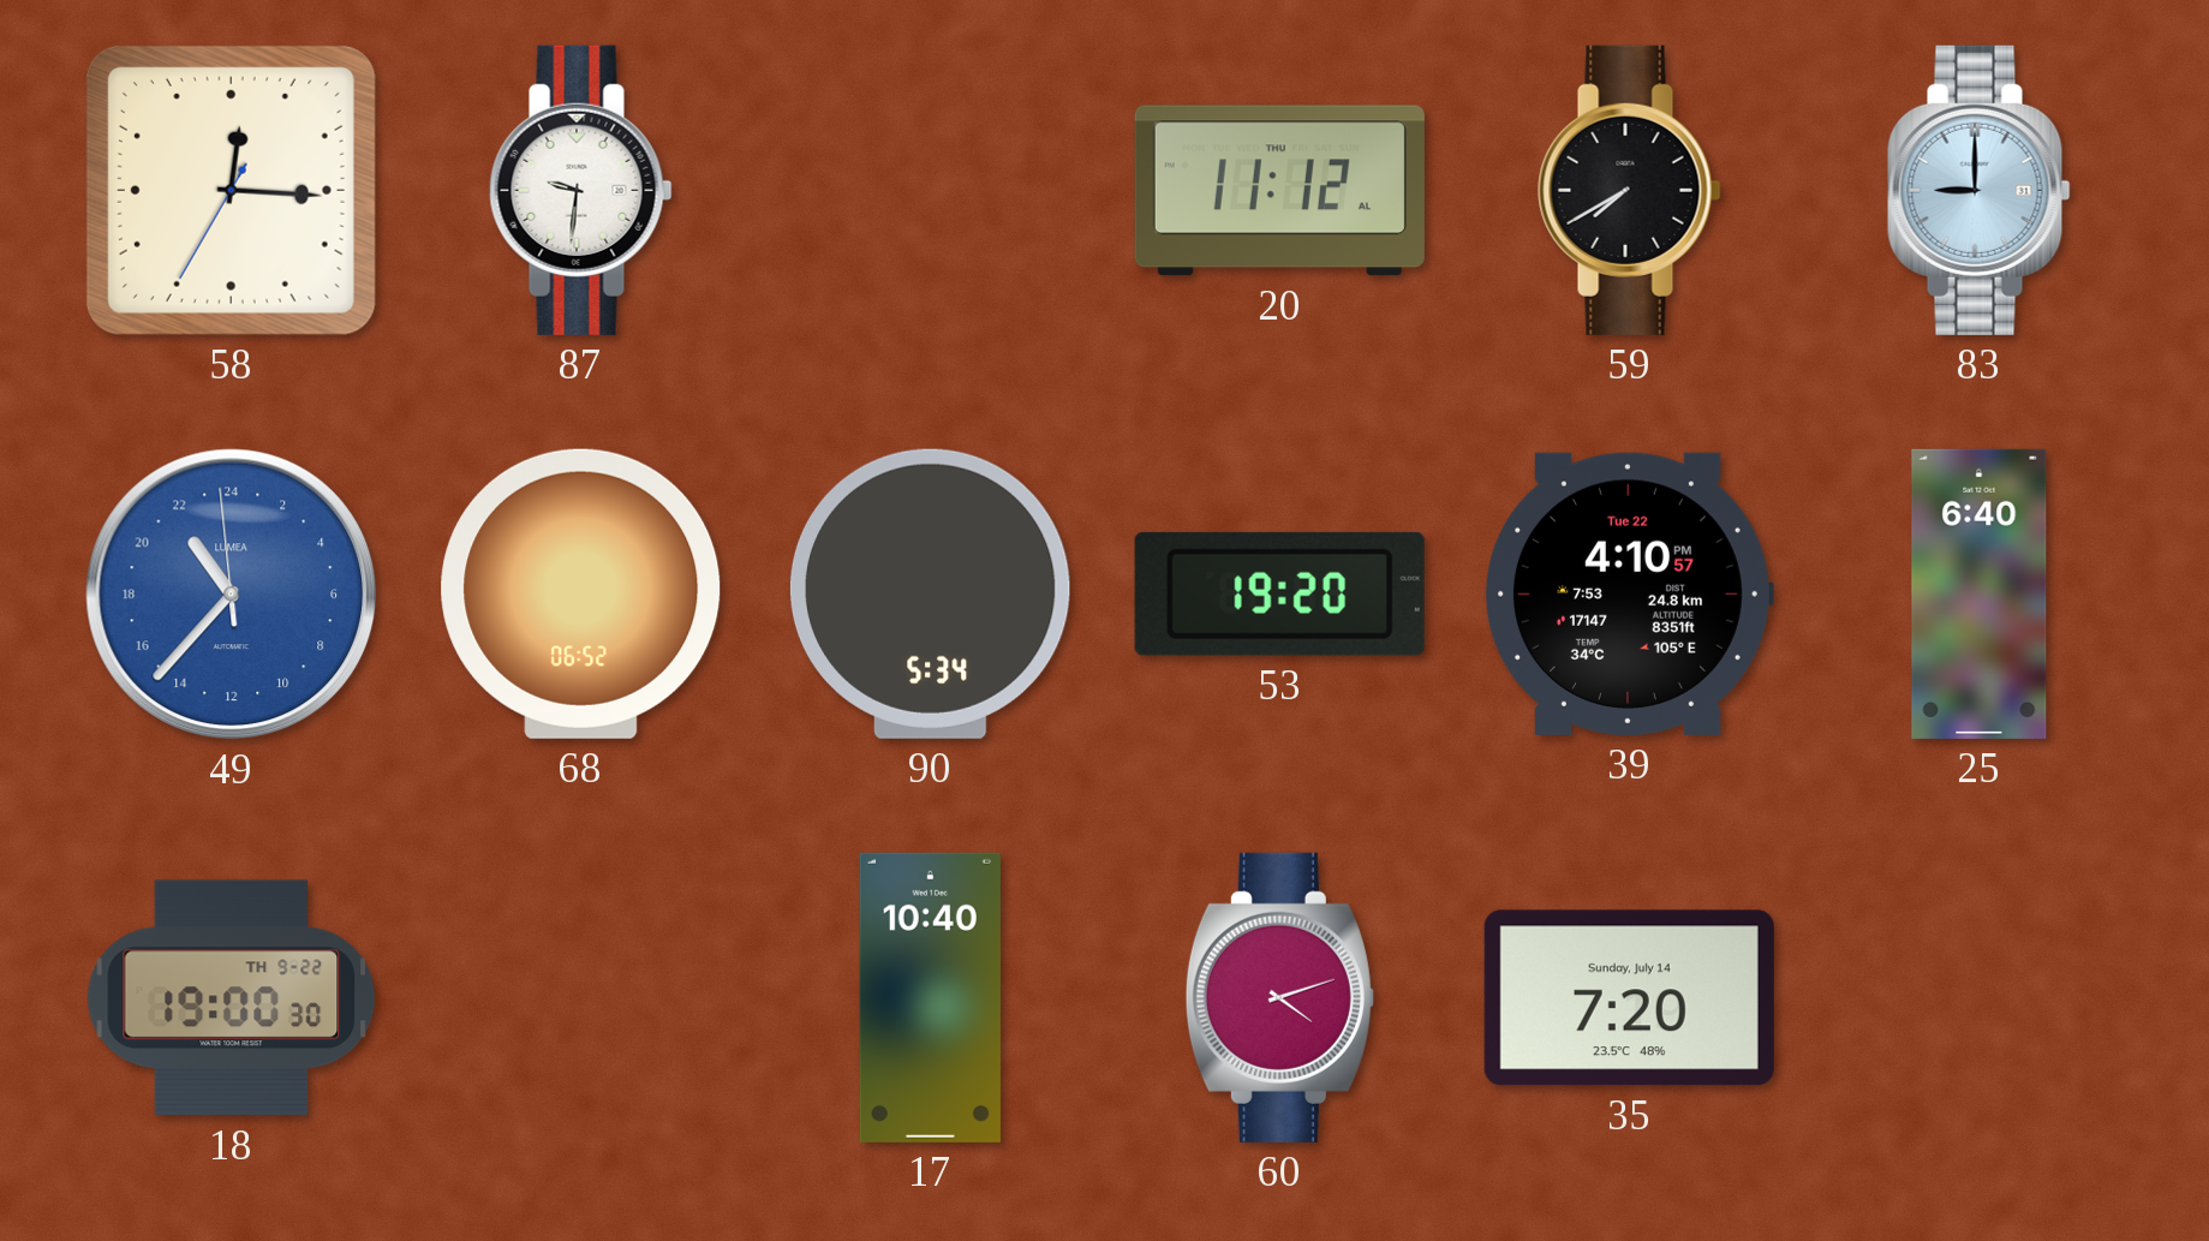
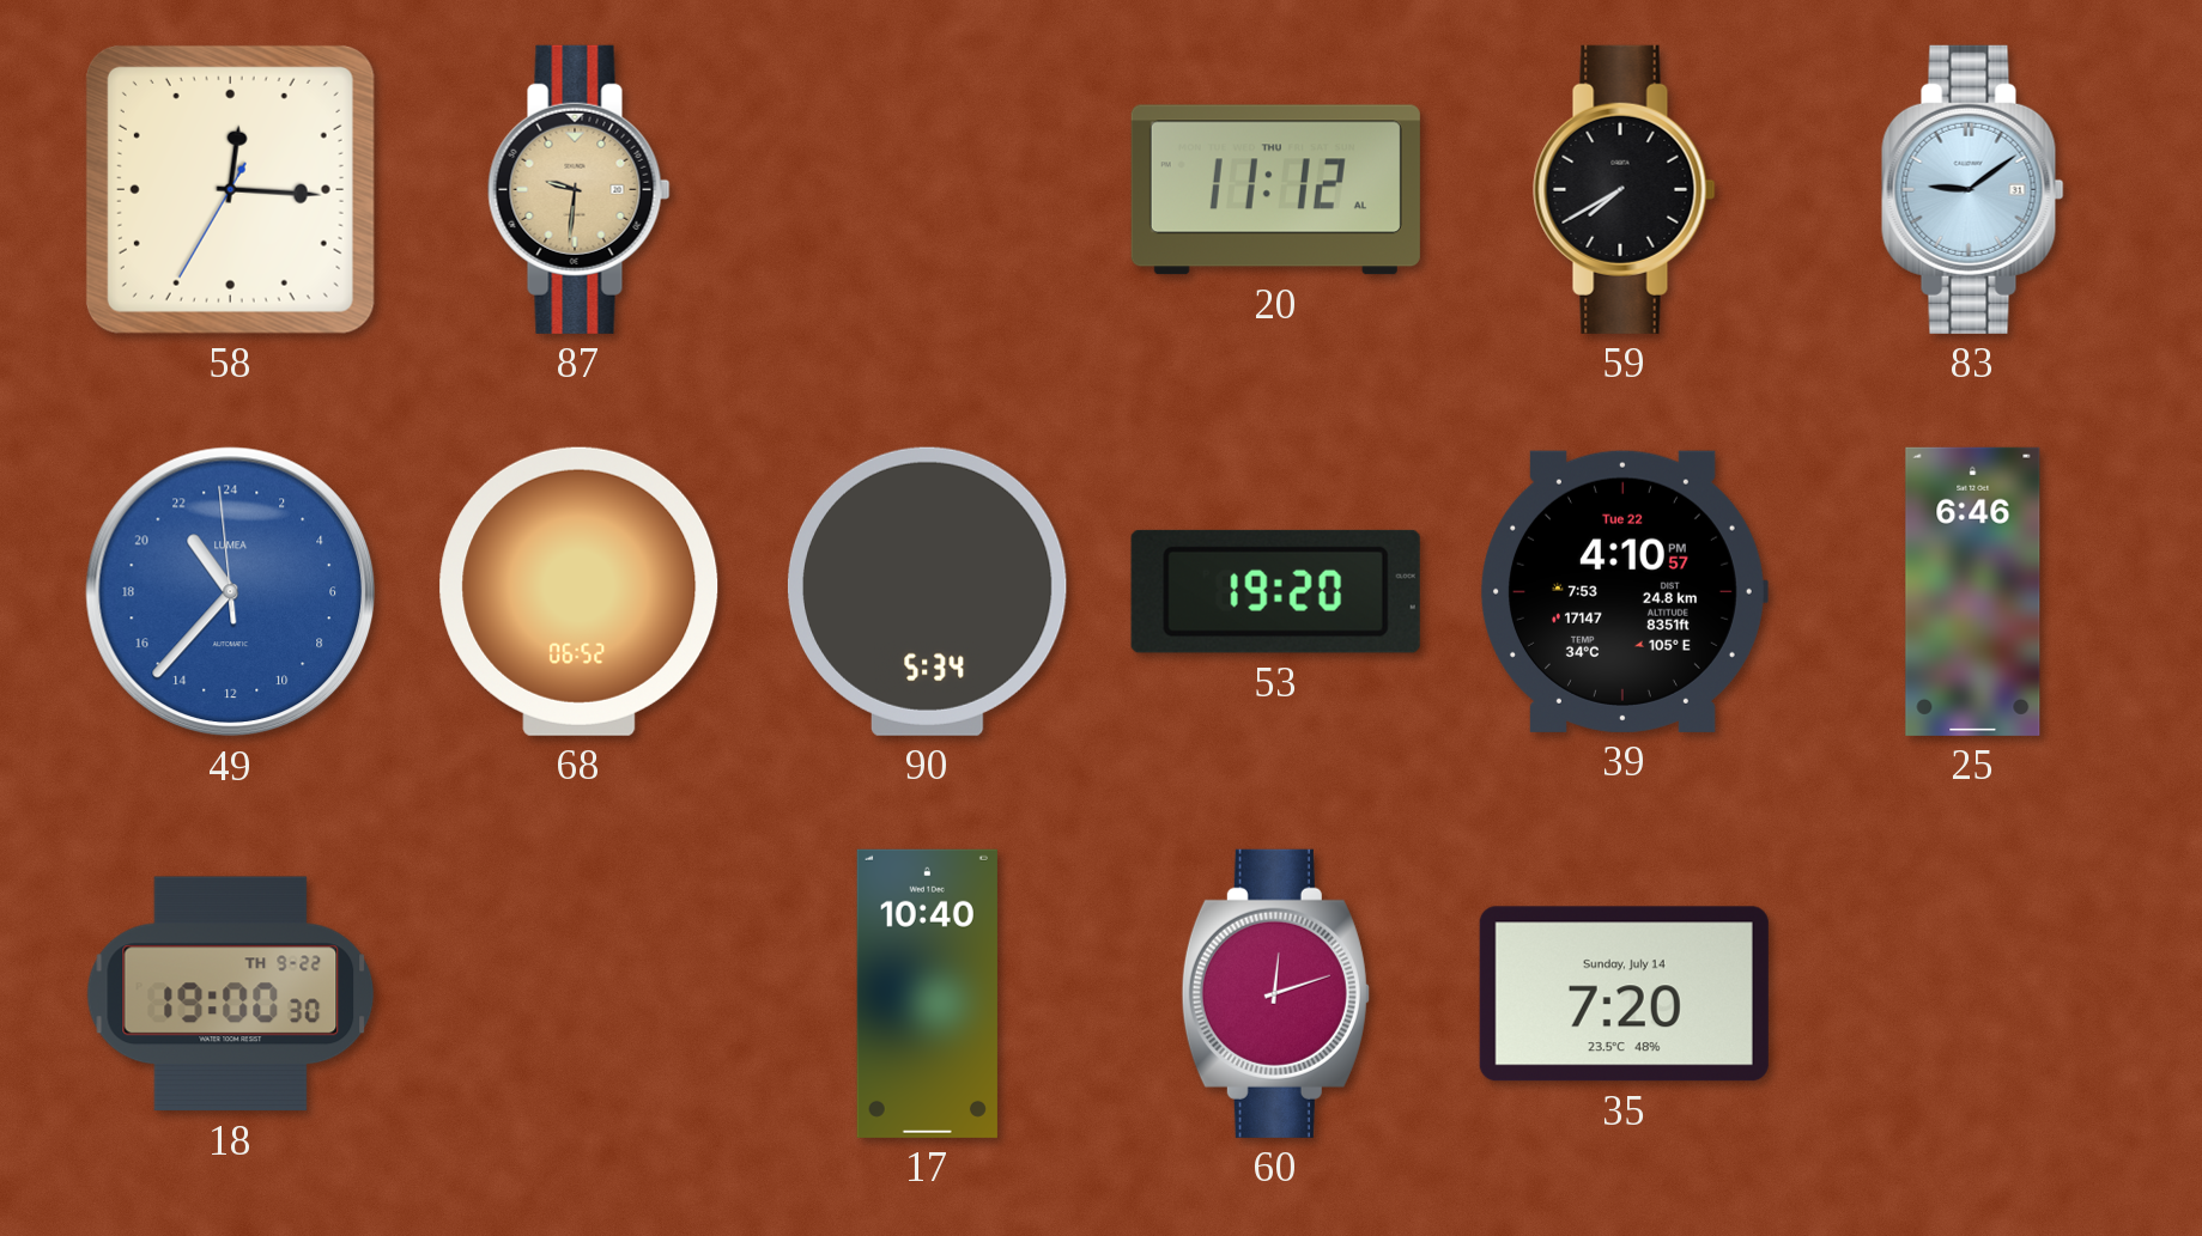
87 dial: white -> champagne
83: 9:00 -> 9:09
25: 6:40 -> 6:46
60: 4:12 -> 12:12
